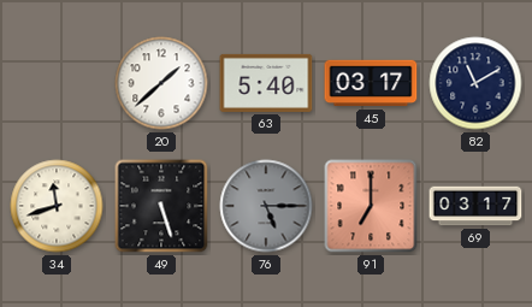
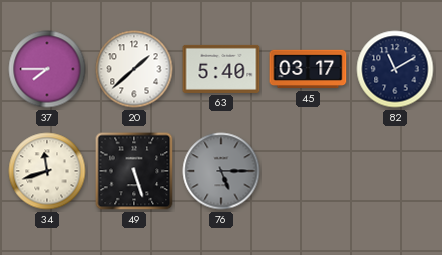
37: none -> 7:45
91: 7:00 -> none
69: 03:17 -> none
